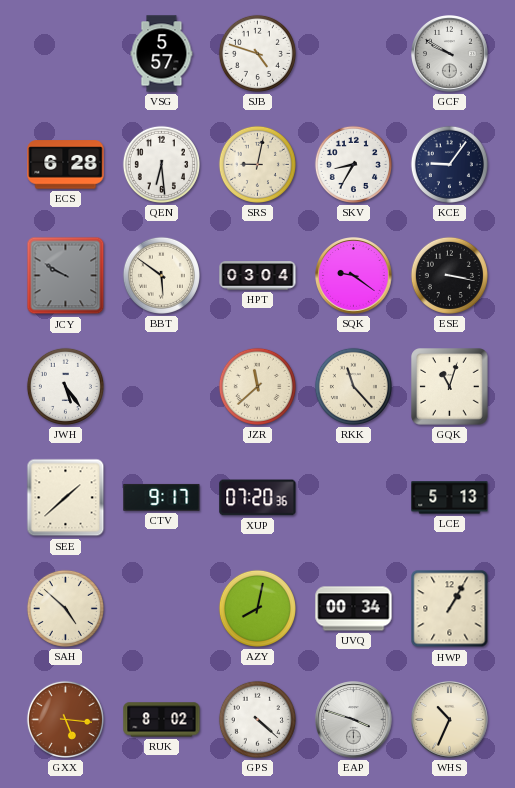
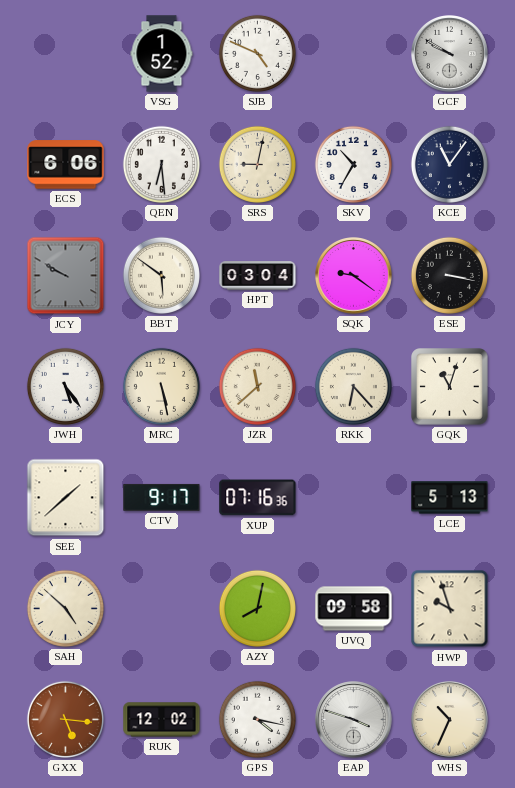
VSG: 5:57 -> 1:52
SJB: 4:48 -> 4:49
ECS: 6:28 -> 6:06
SKV: 8:35 -> 10:35
KCE: 9:06 -> 11:06
MRC: none -> 5:28
RKK: 11:23 -> 6:23
XUP: 07:20 -> 07:16
UVQ: 00:34 -> 09:58
HWP: 1:05 -> 9:57
RUK: 8:02 -> 12:02
GPS: 4:22 -> 4:17
